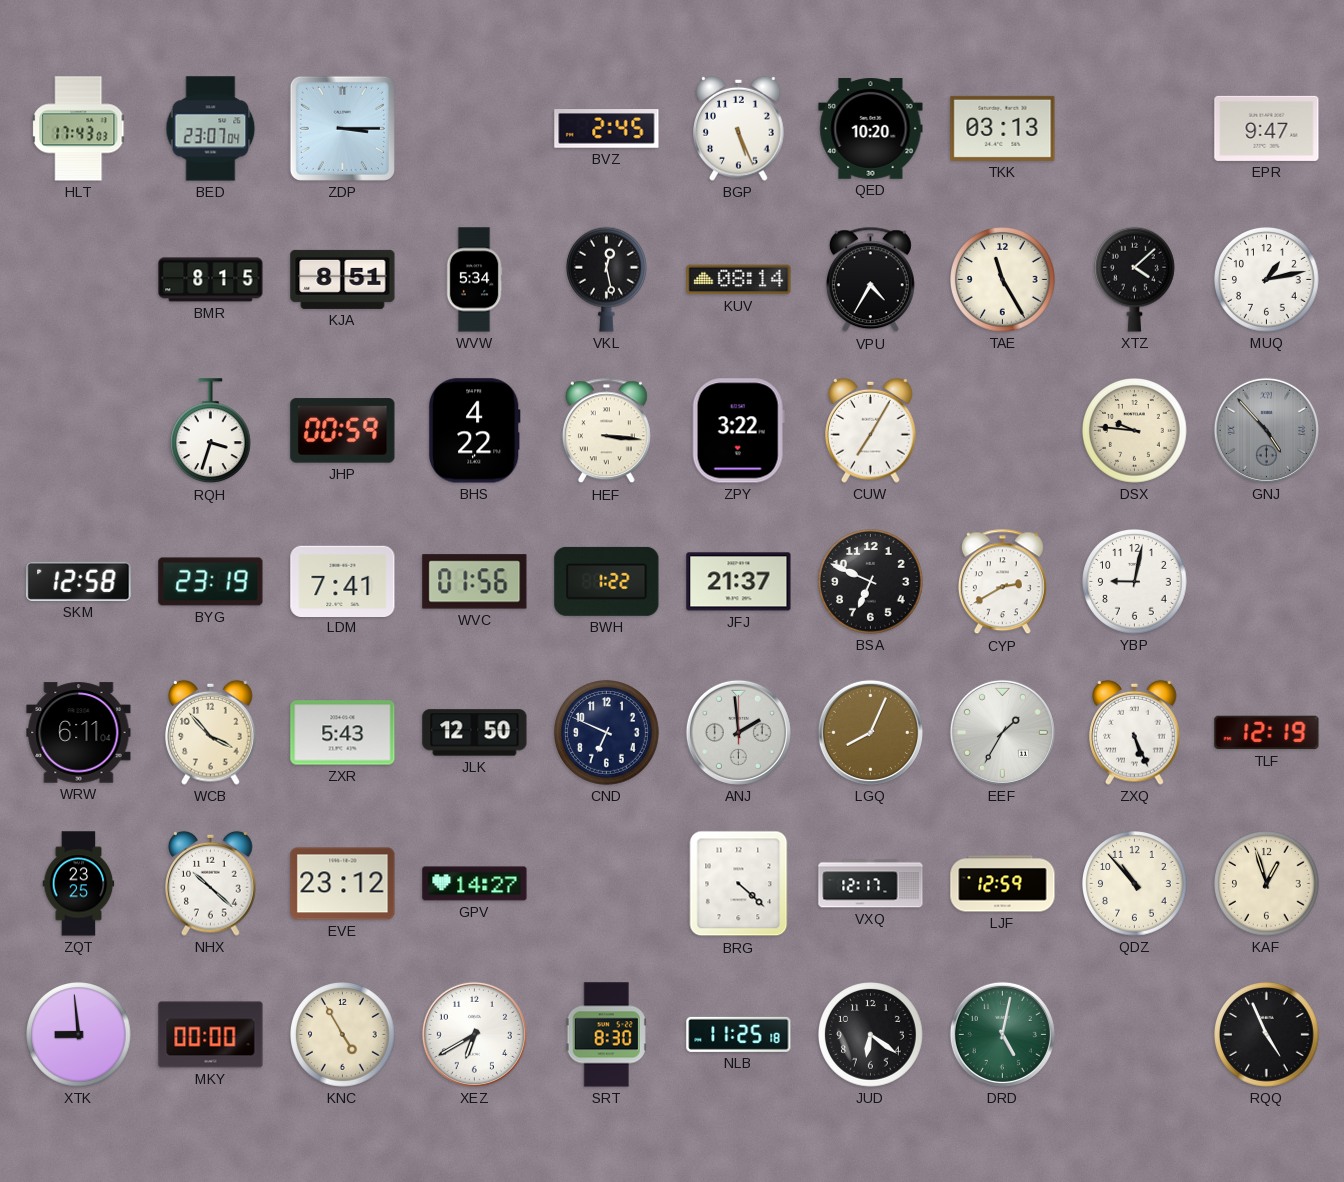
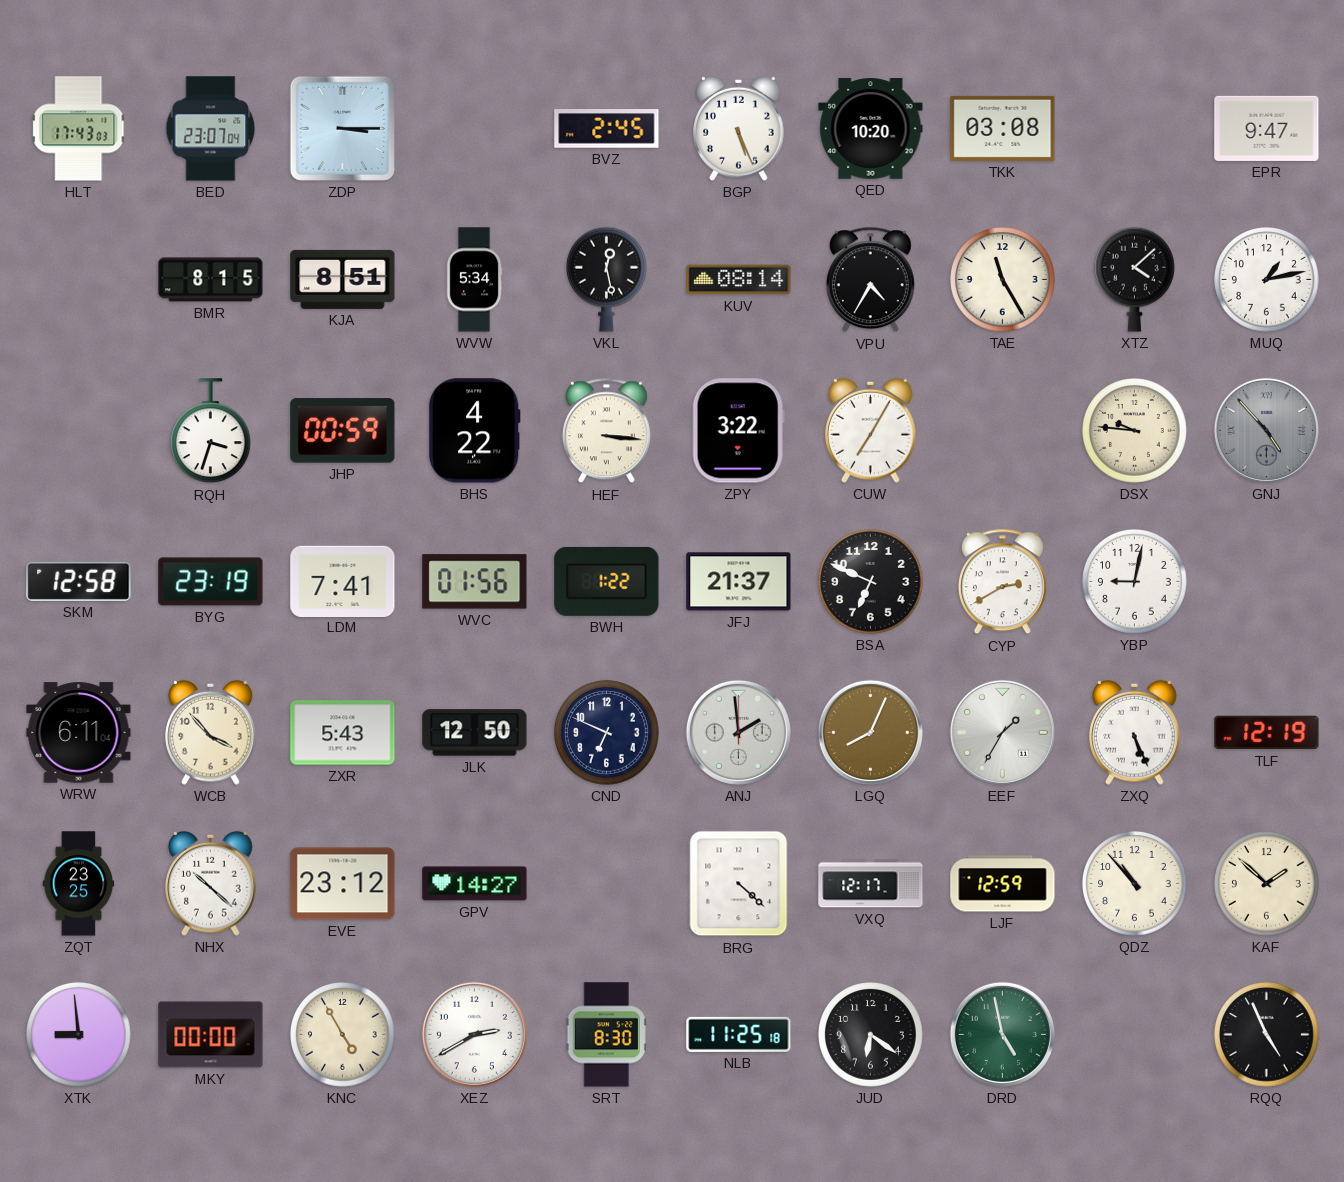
TKK: 03:13 -> 03:08
KAF: 12:57 -> 1:52
XEZ: 6:40 -> 2:40
DRD: 5:02 -> 4:58
